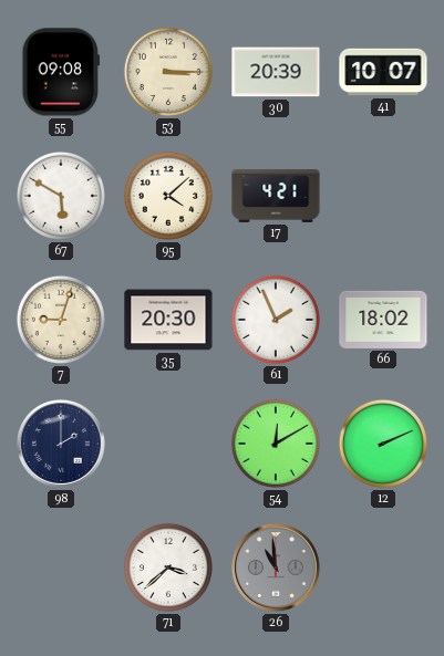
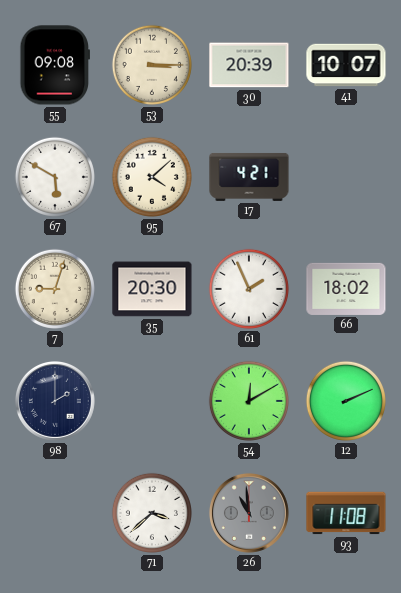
93: none -> 11:08
